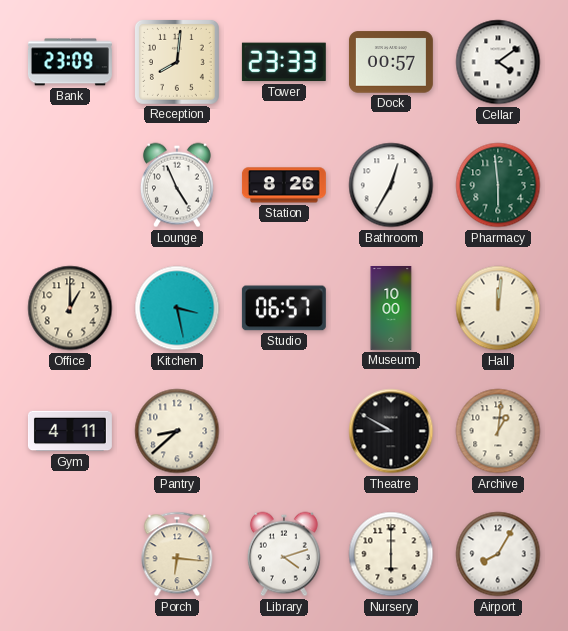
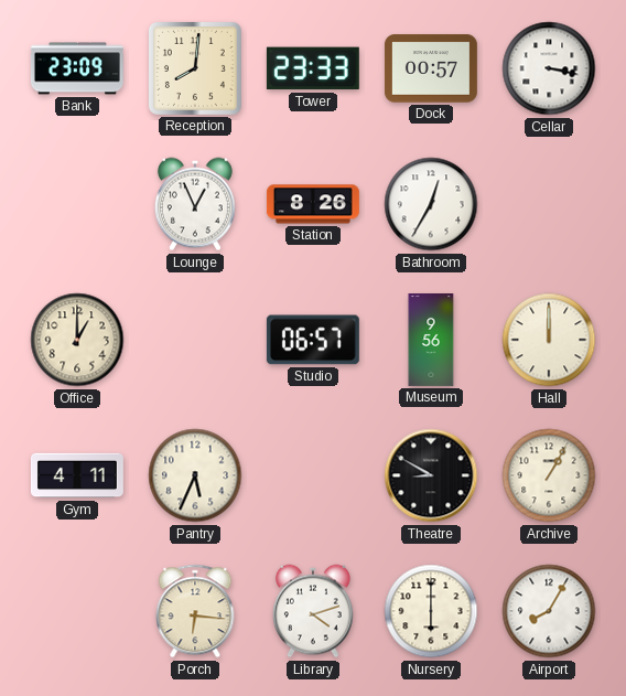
Cellar: 4:09 -> 3:17
Lounge: 4:56 -> 12:56
Pharmacy: 5:59 -> none
Kitchen: 3:28 -> none
Museum: 10:00 -> 9:56
Hall: 12:01 -> 12:00
Pantry: 8:38 -> 5:34
Archive: 1:01 -> 1:05
